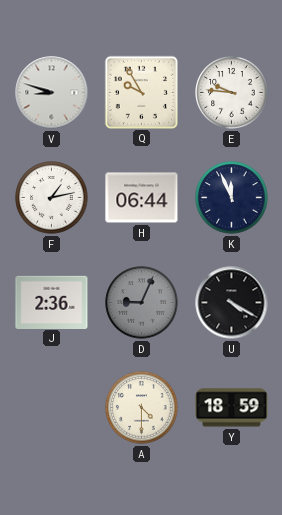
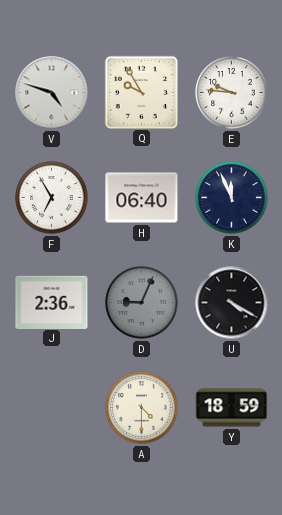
V: 8:48 -> 4:48
F: 1:13 -> 6:55
H: 06:44 -> 06:40
